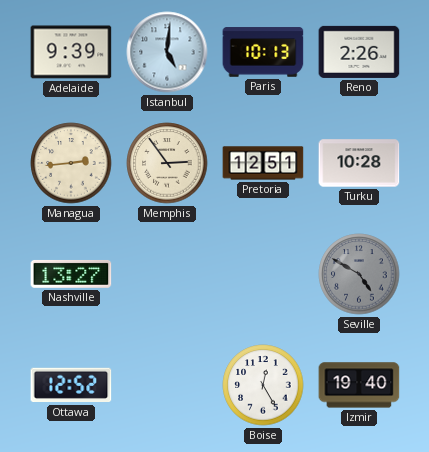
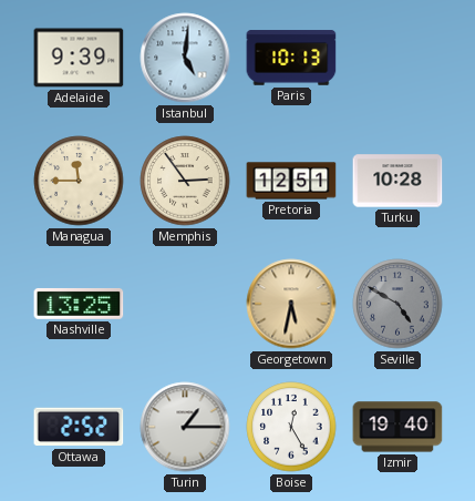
Reno: 2:26 -> none
Managua: 2:44 -> 11:45
Nashville: 13:27 -> 13:25
Georgetown: none -> 5:32
Ottawa: 12:52 -> 2:52
Turin: none -> 1:15
